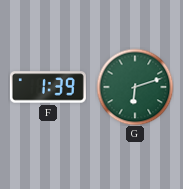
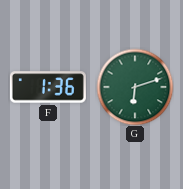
F: 1:39 -> 1:36
